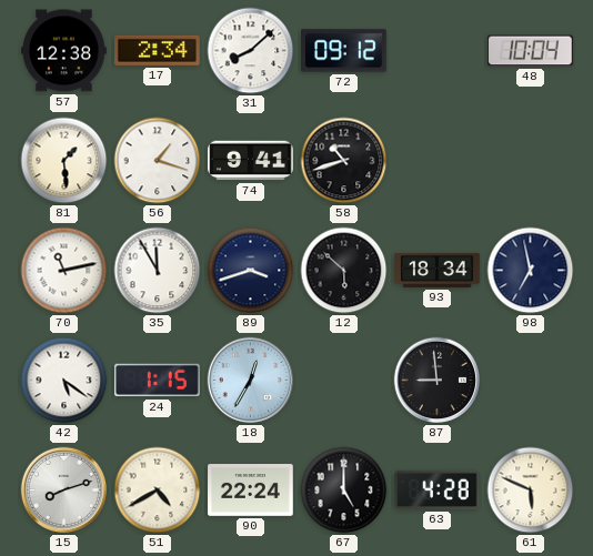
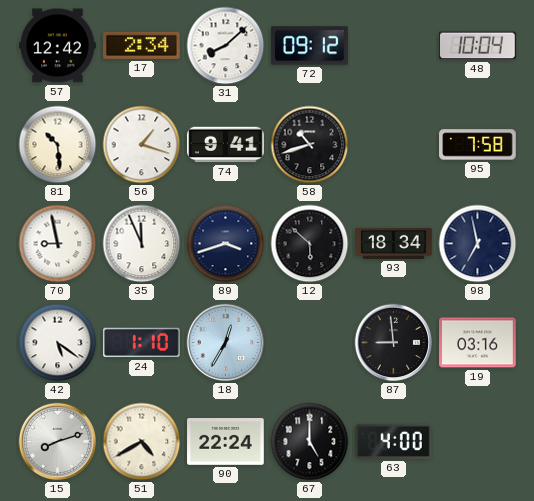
57: 12:38 -> 12:42
81: 1:29 -> 10:29
95: none -> 7:58
70: 11:13 -> 8:58
35: 11:55 -> 11:56
24: 1:15 -> 1:10
19: none -> 03:16
63: 4:28 -> 4:00
61: 5:49 -> none
